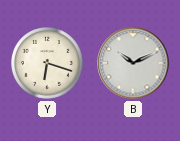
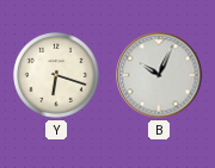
B: 10:11 -> 10:04
